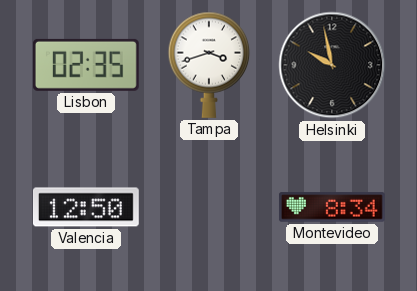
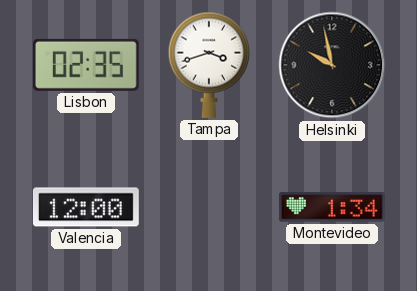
Valencia: 12:50 -> 12:00
Montevideo: 8:34 -> 1:34
